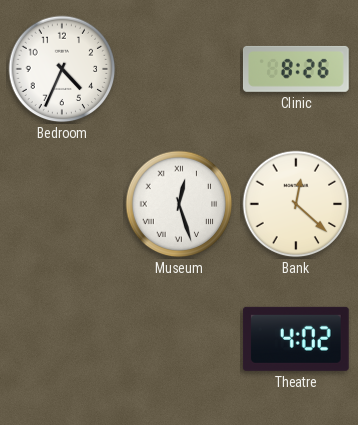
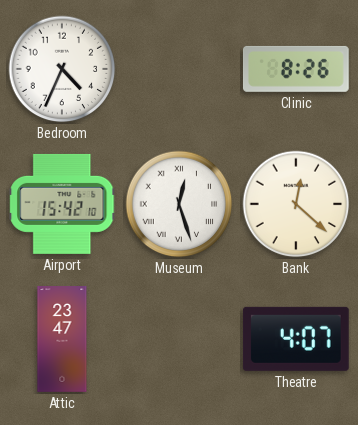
Airport: none -> 15:42
Attic: none -> 23:47
Theatre: 4:02 -> 4:07
